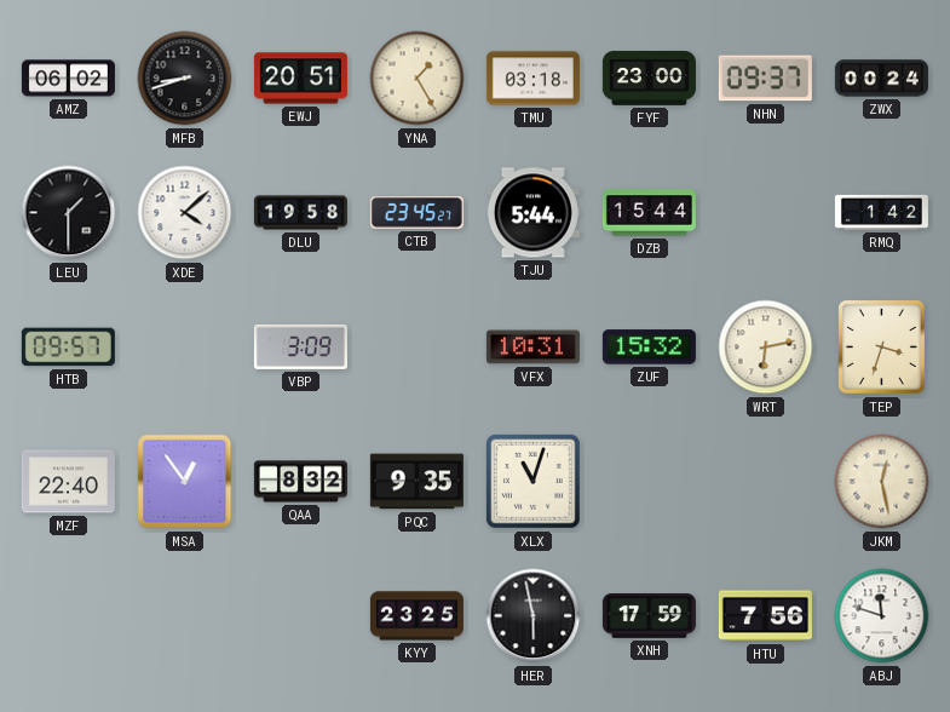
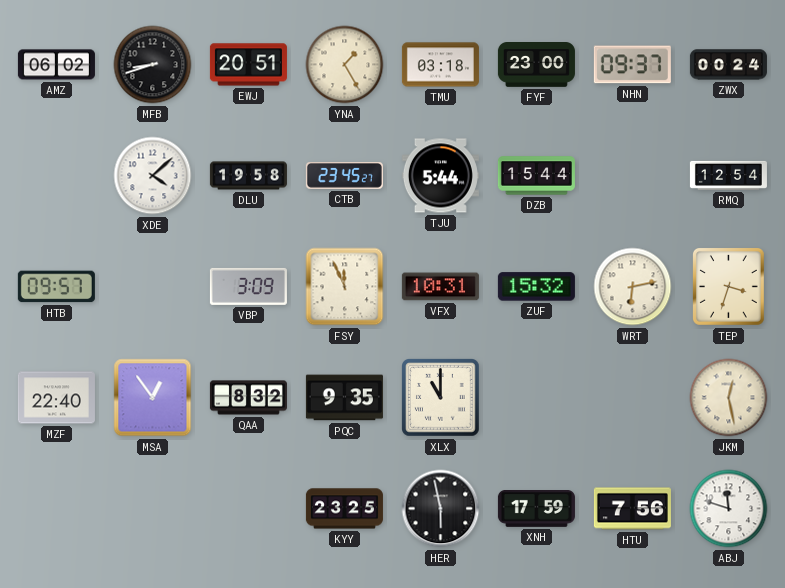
LEU: 1:30 -> none
RMQ: 1:42 -> 12:54
FSY: none -> 11:56
XLX: 11:03 -> 11:00
